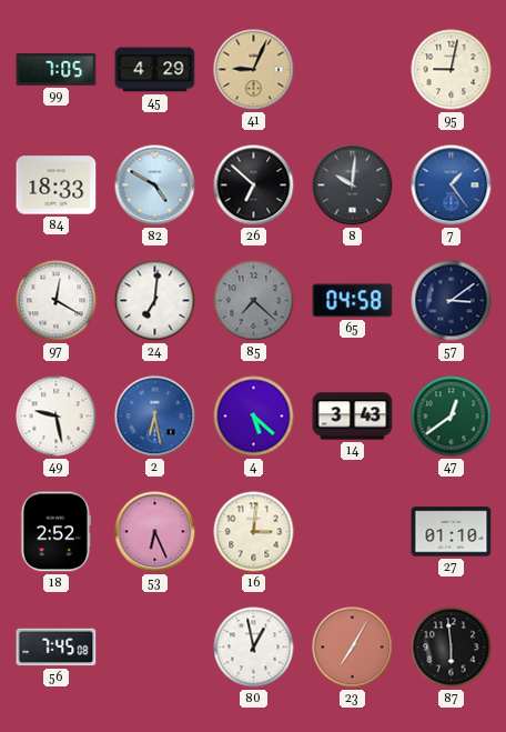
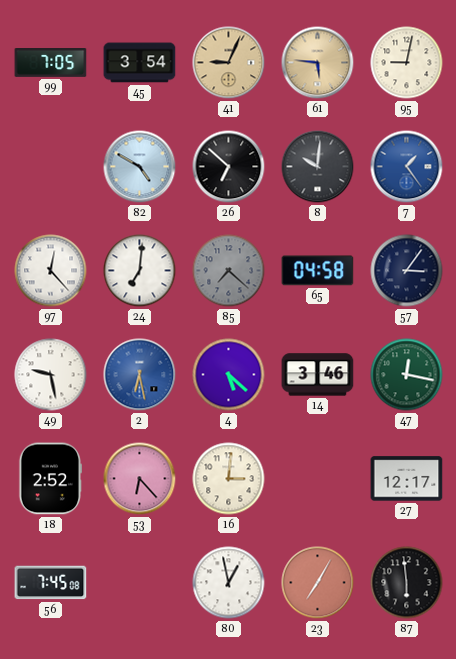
45: 4:29 -> 3:54
61: none -> 5:46
84: 18:33 -> none
97: 12:20 -> 12:23
57: 3:09 -> 3:06
14: 3:43 -> 3:46
47: 12:39 -> 12:17
53: 6:26 -> 6:23
27: 01:10 -> 12:17
